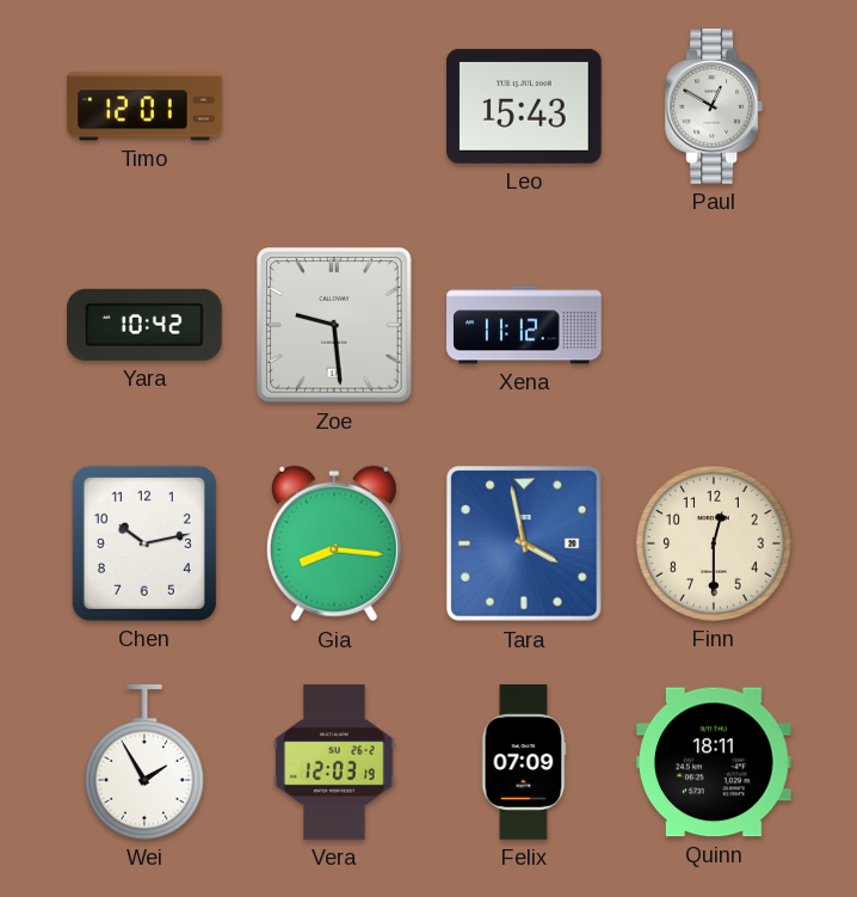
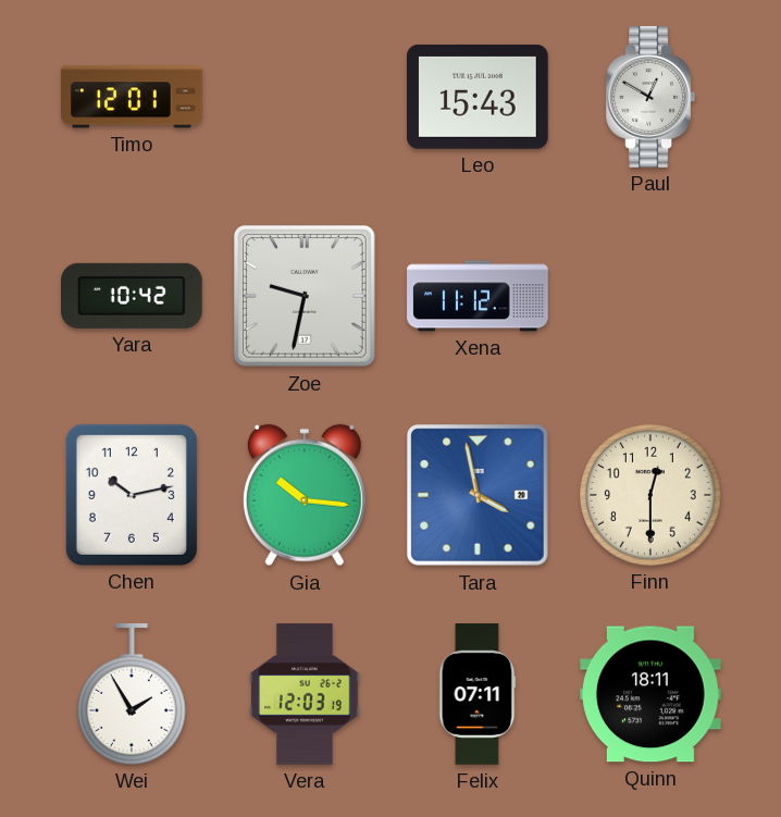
Zoe: 9:29 -> 9:32
Gia: 8:16 -> 10:16
Felix: 07:09 -> 07:11
